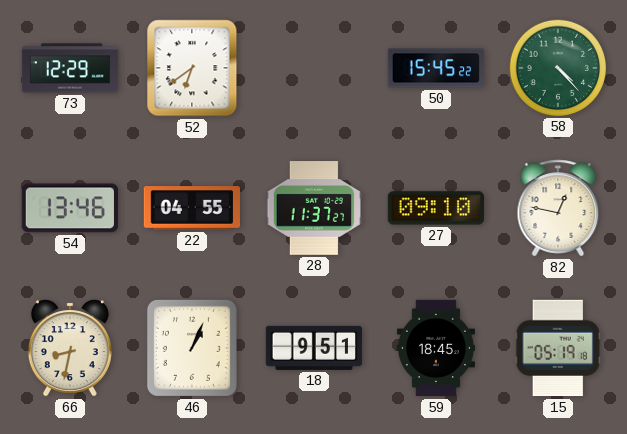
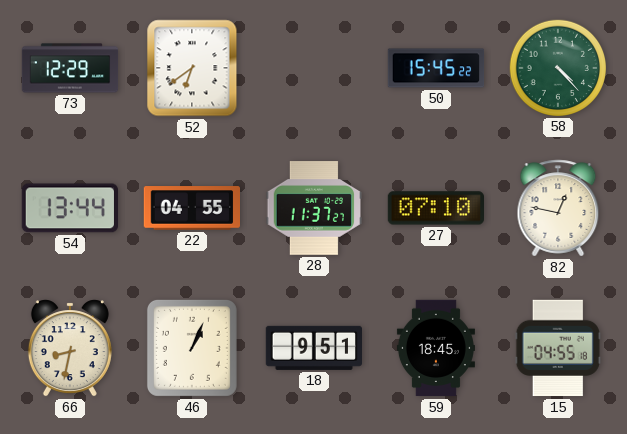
54: 13:46 -> 13:44
27: 09:10 -> 07:10
15: 05:19 -> 04:55
